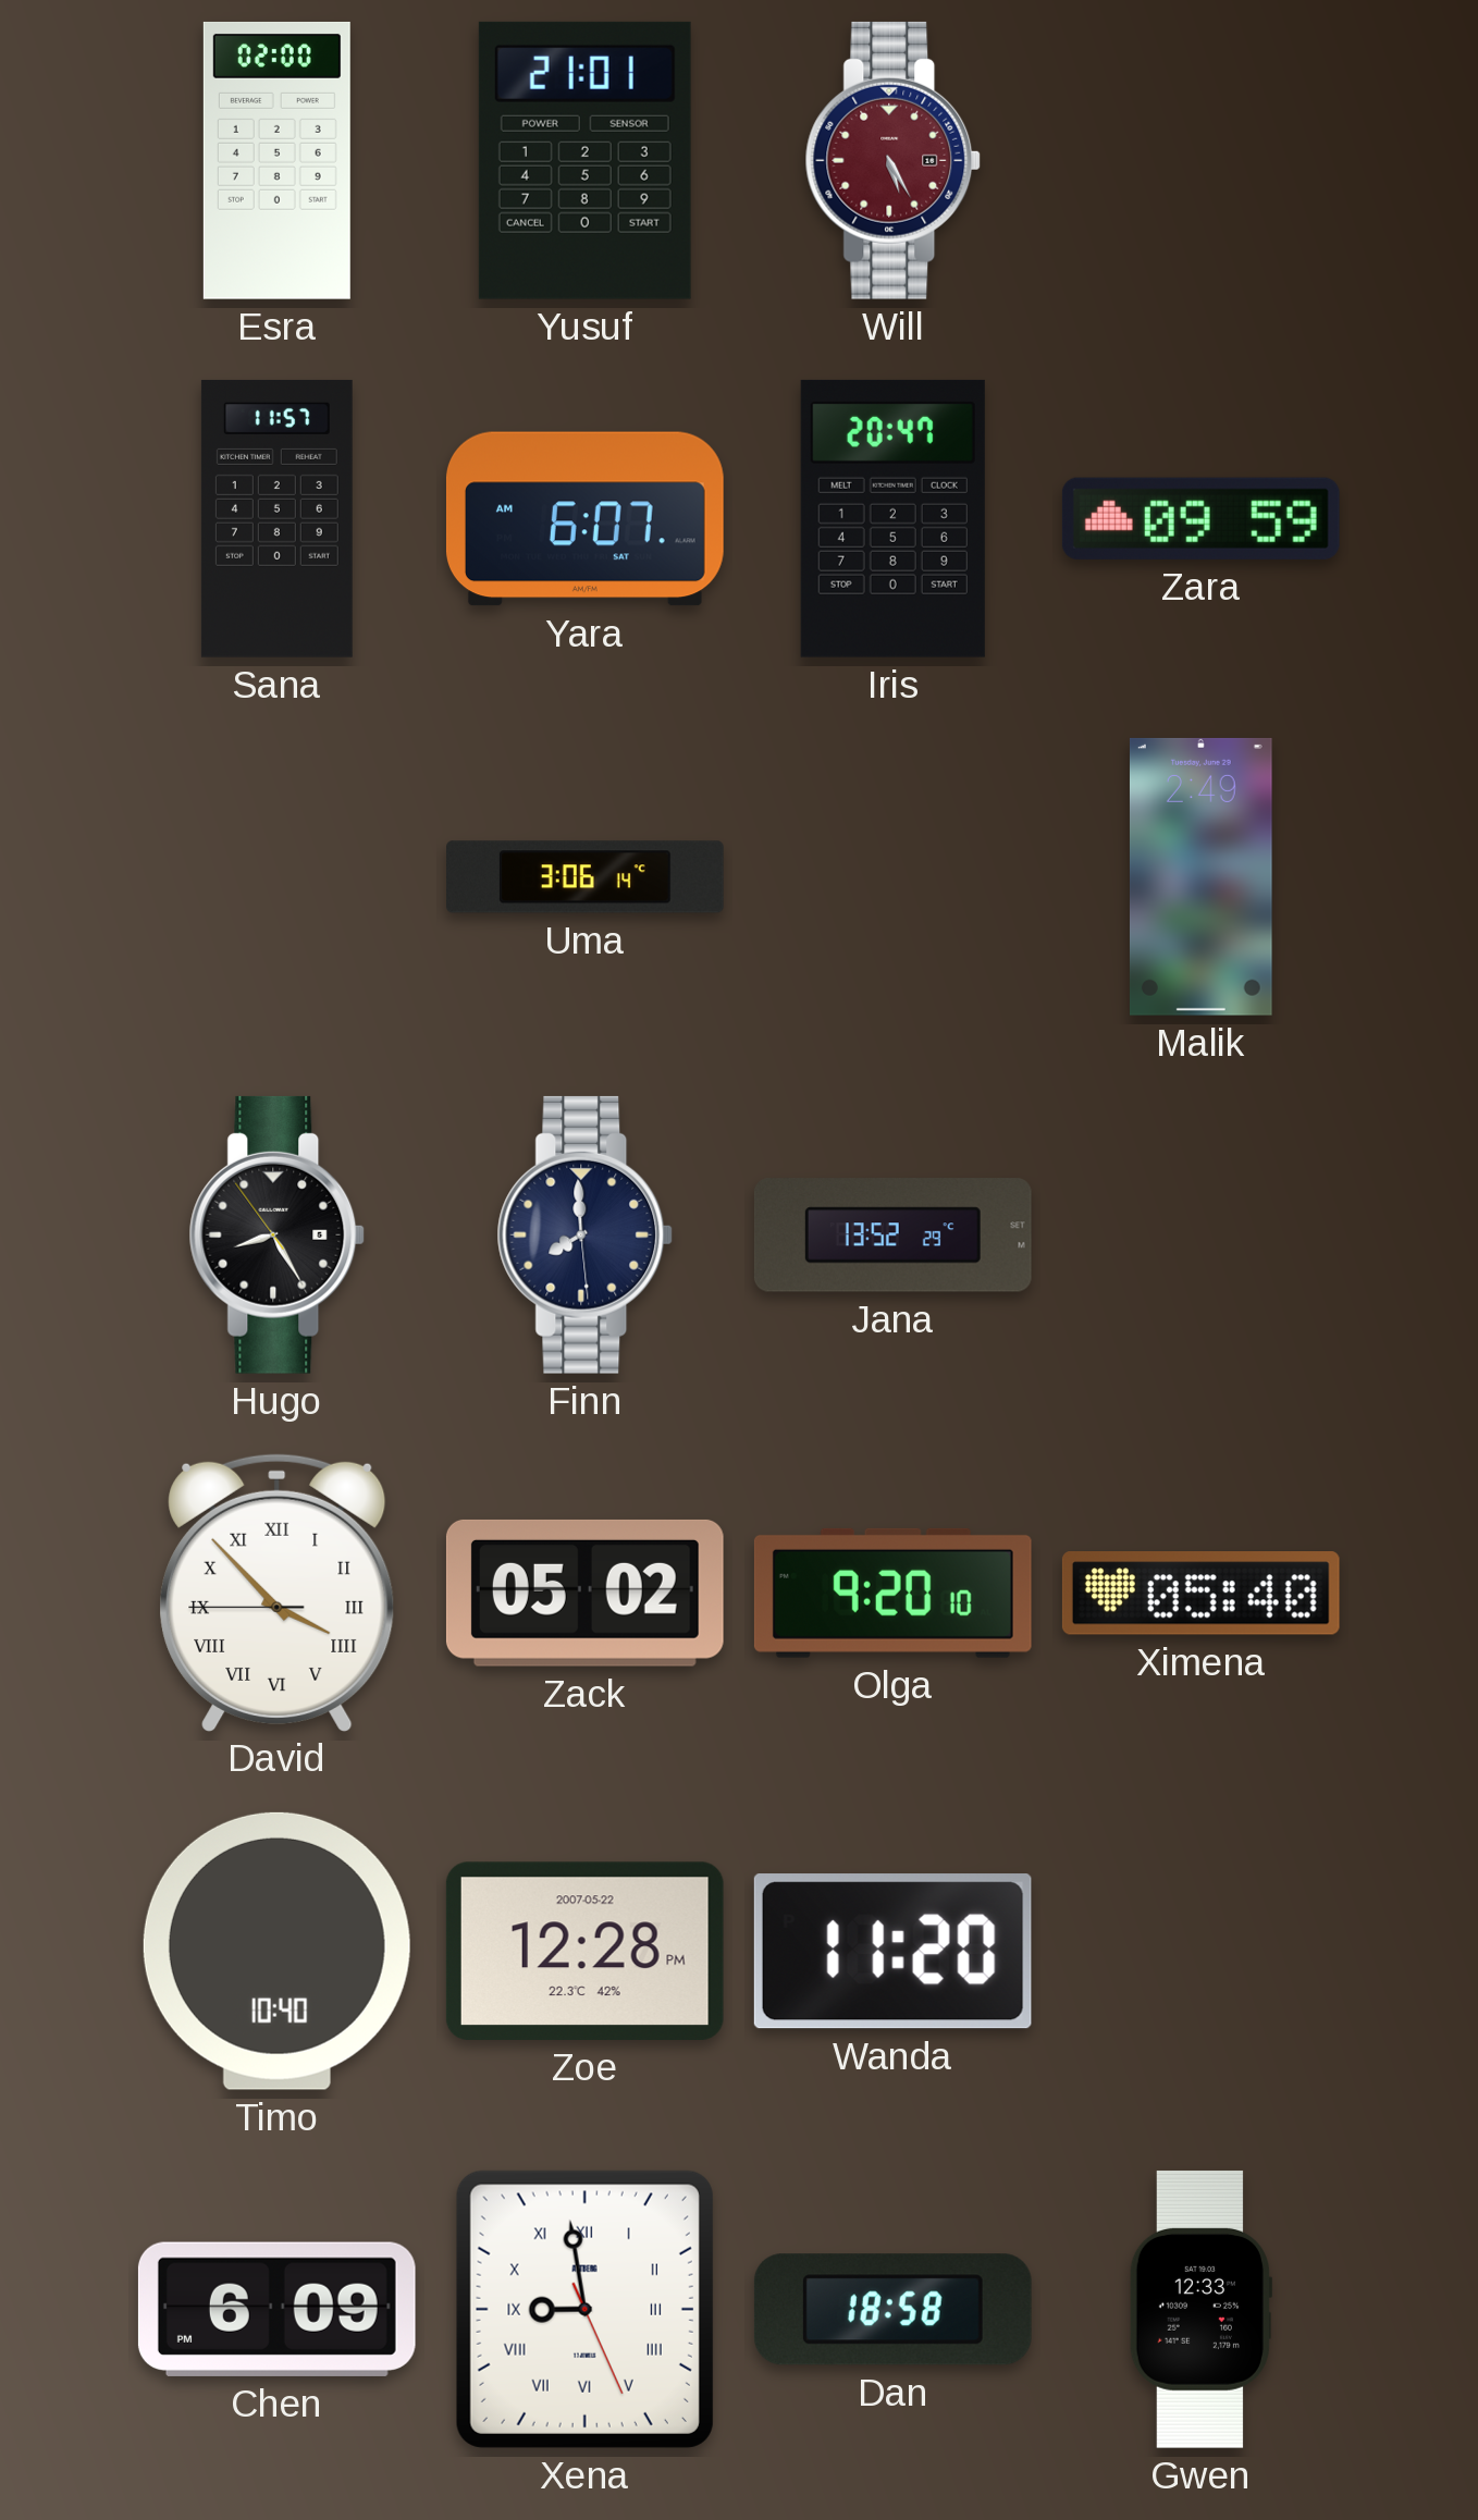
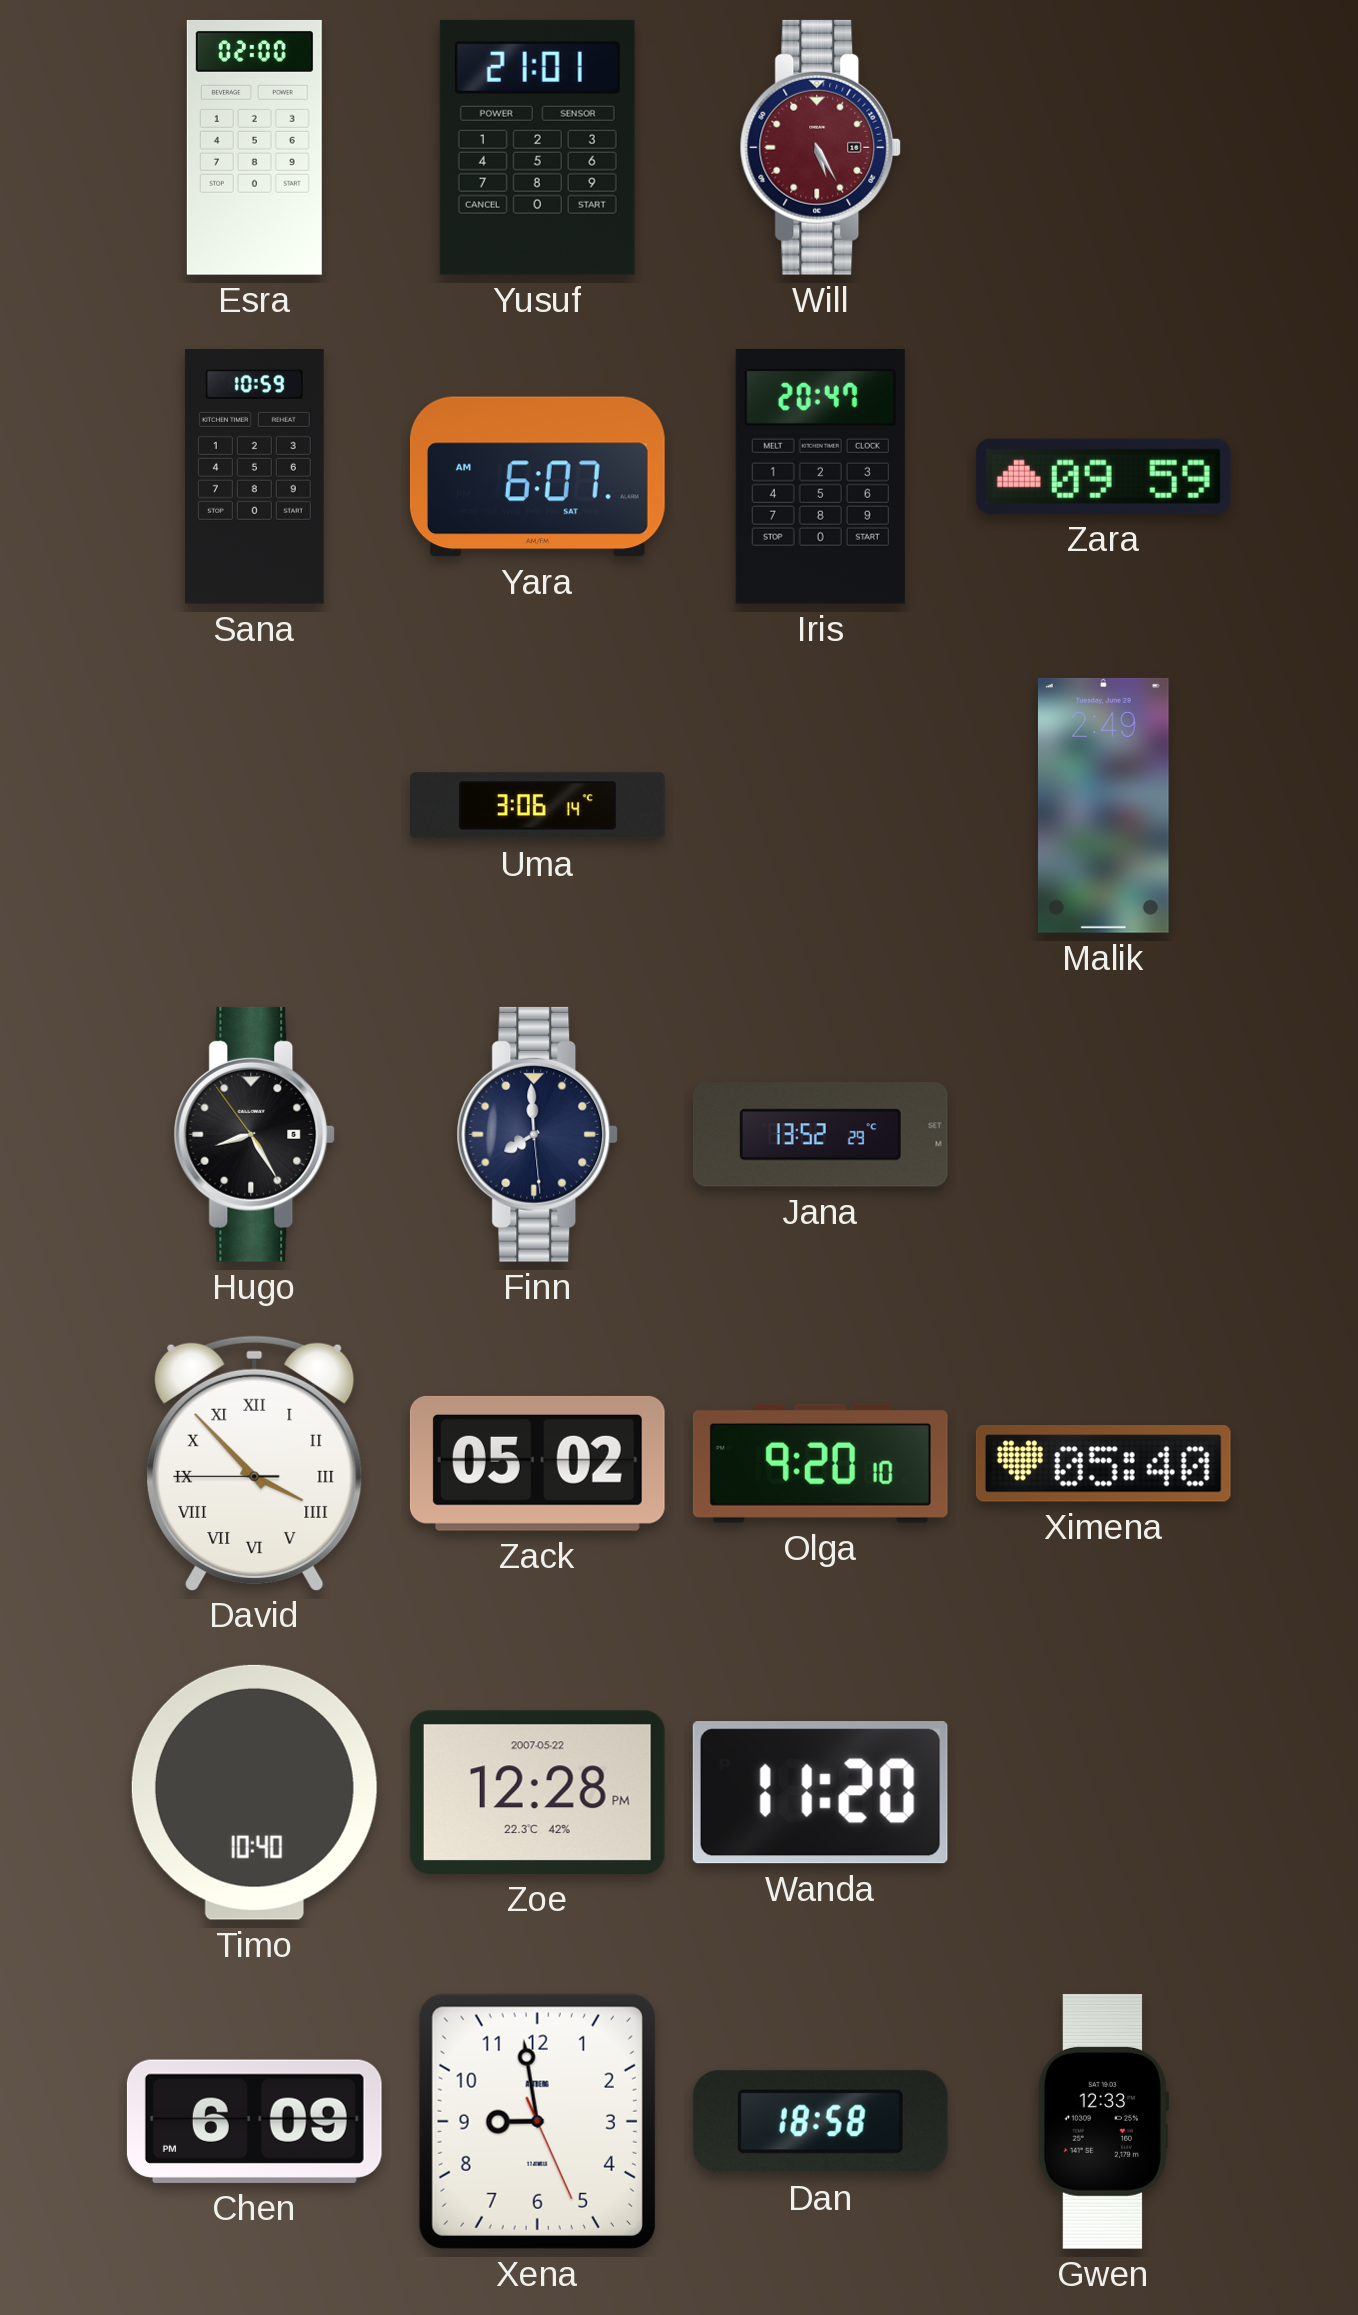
Sana: 11:57 -> 10:59
Xena numerals: Roman -> Arabic
